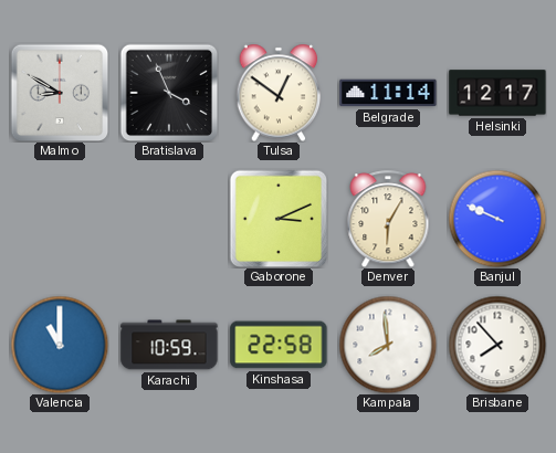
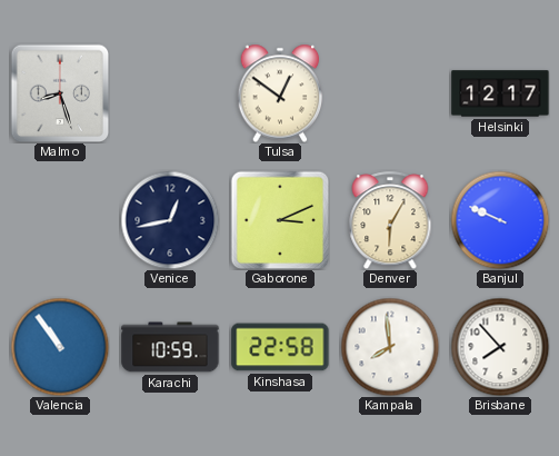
Malmo: 8:50 -> 8:27
Bratislava: 3:56 -> none
Belgrade: 11:14 -> none
Venice: none -> 12:43
Valencia: 11:00 -> 10:54
